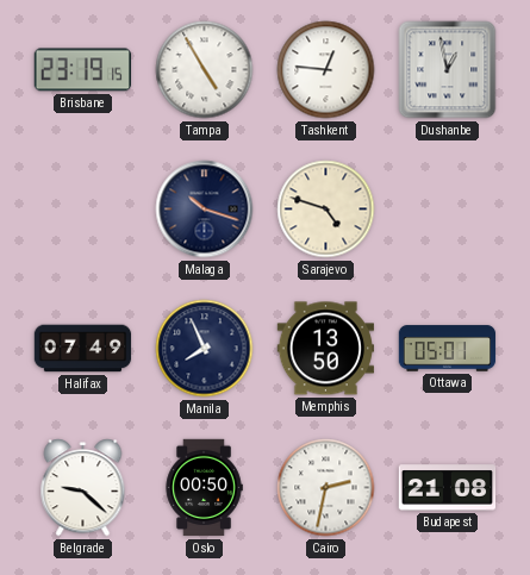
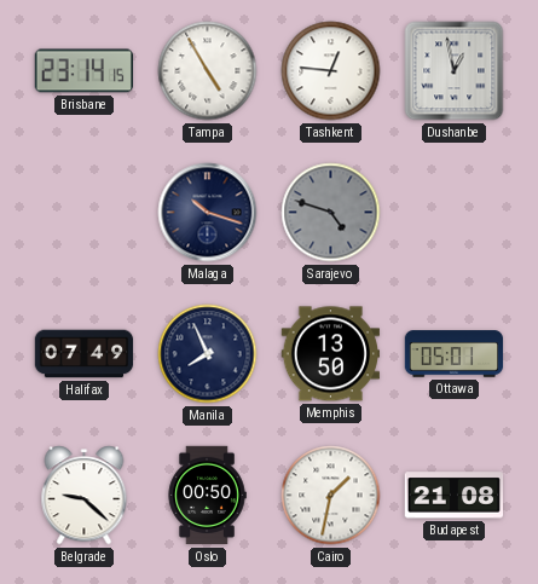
Brisbane: 23:19 -> 23:14
Sarajevo dial: cream -> grey
Cairo: 2:32 -> 1:32
